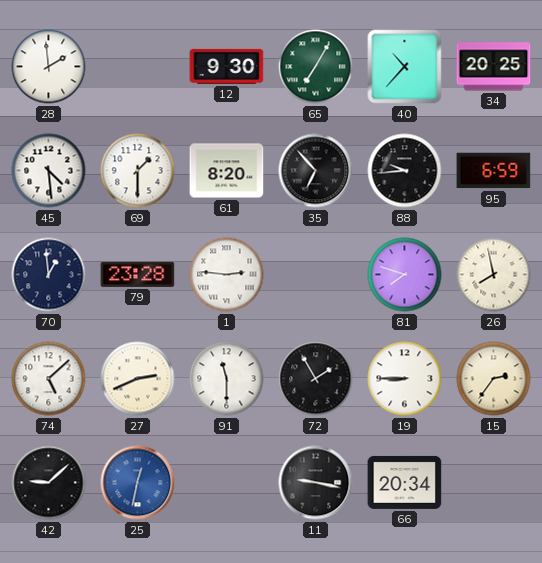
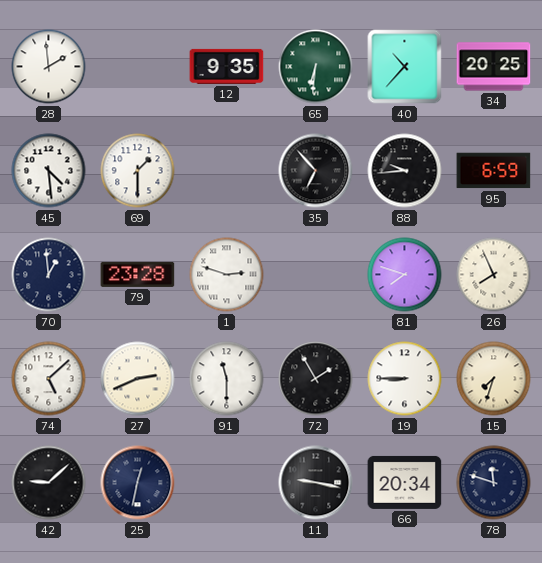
12: 9:30 -> 9:35
65: 7:05 -> 6:31
61: 8:20 -> none
1: 2:46 -> 2:48
26: 7:58 -> 7:56
15: 2:36 -> 7:33
25 dial: blue -> navy
78: none -> 11:48
